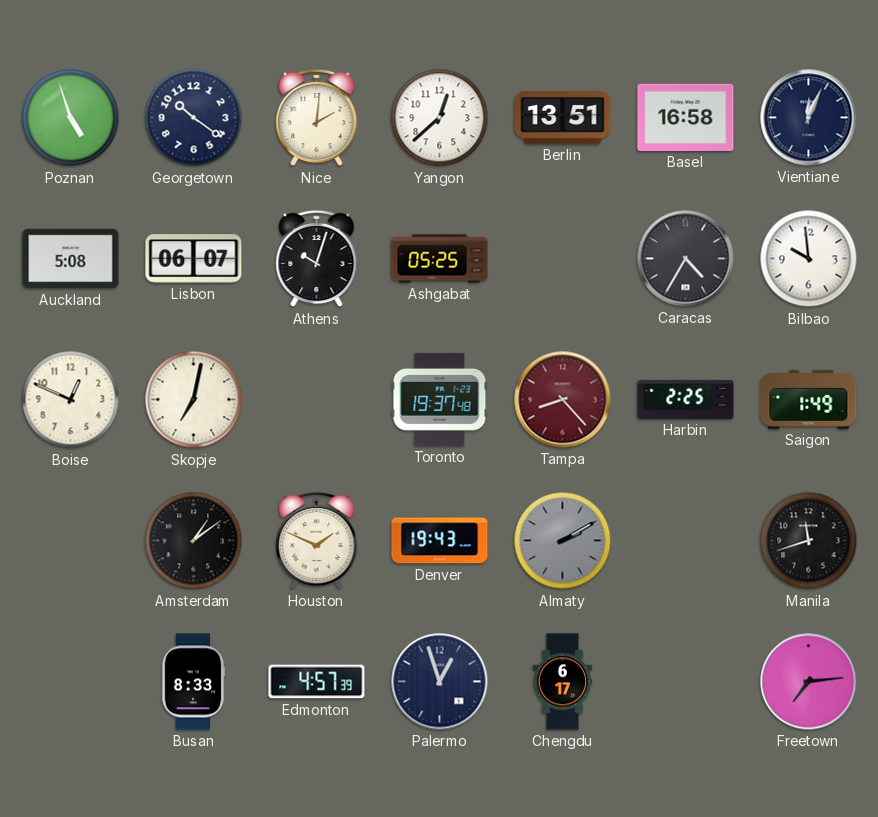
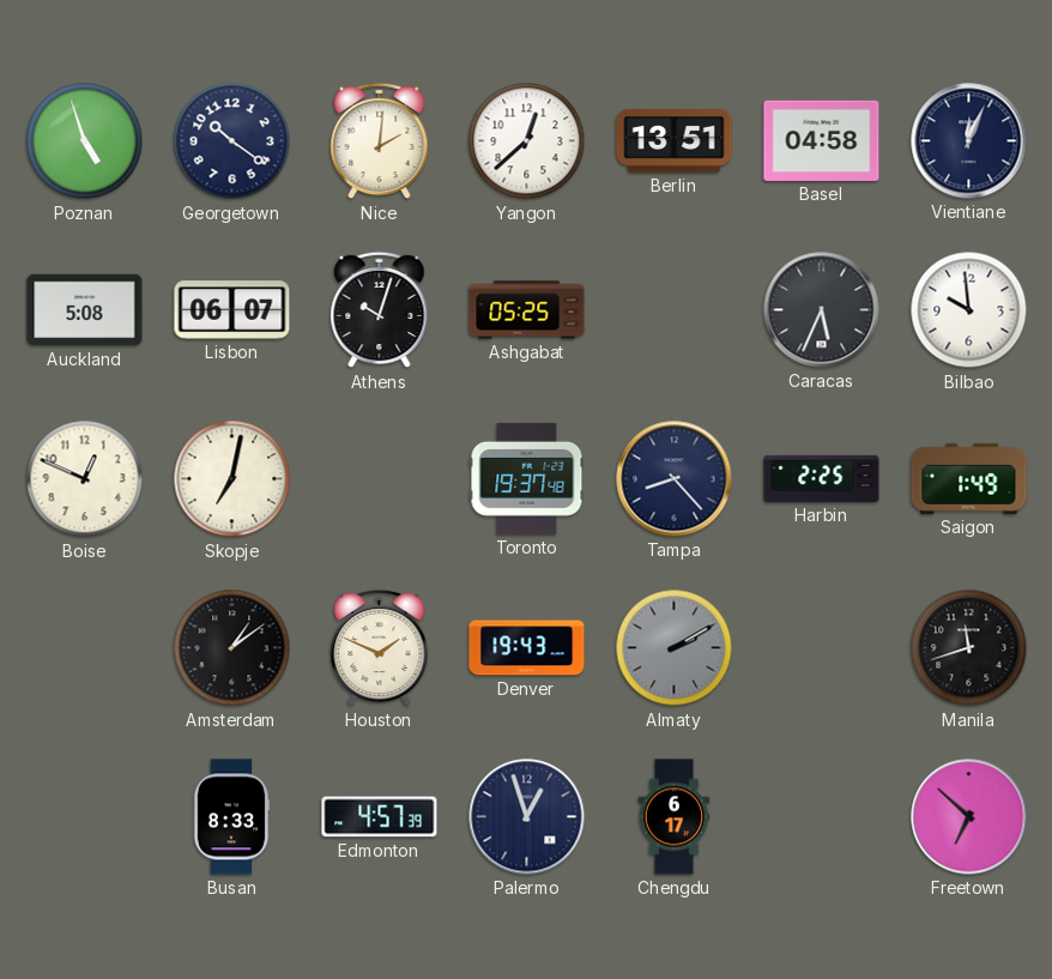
Basel: 16:58 -> 04:58
Caracas: 4:35 -> 5:34
Tampa dial: burgundy -> navy
Freetown: 7:14 -> 6:52
